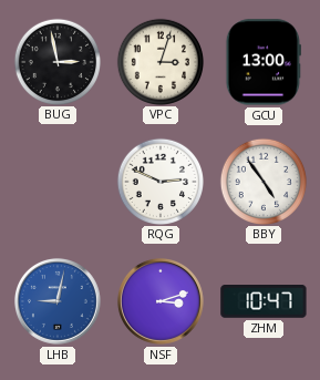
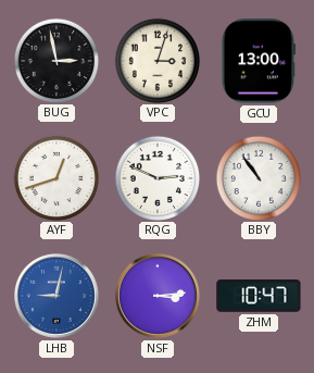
AYF: none -> 12:42
BBY: 4:54 -> 10:54
NSF: 3:12 -> 3:14
